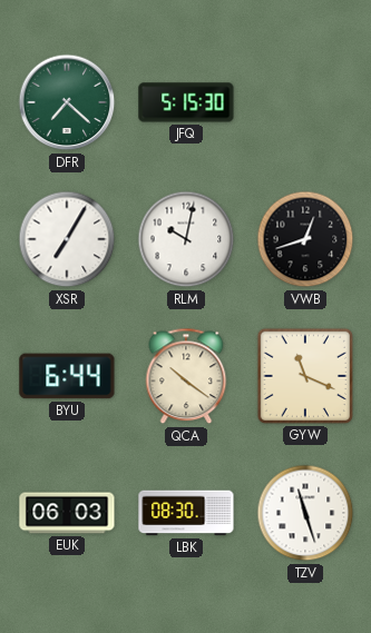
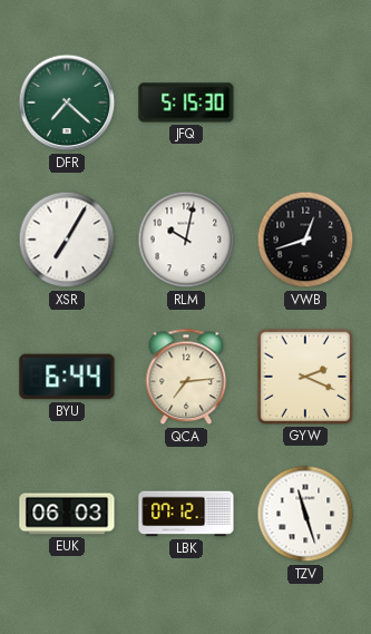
QCA: 10:21 -> 7:14
GYW: 11:19 -> 2:19
LBK: 08:30 -> 07:12
